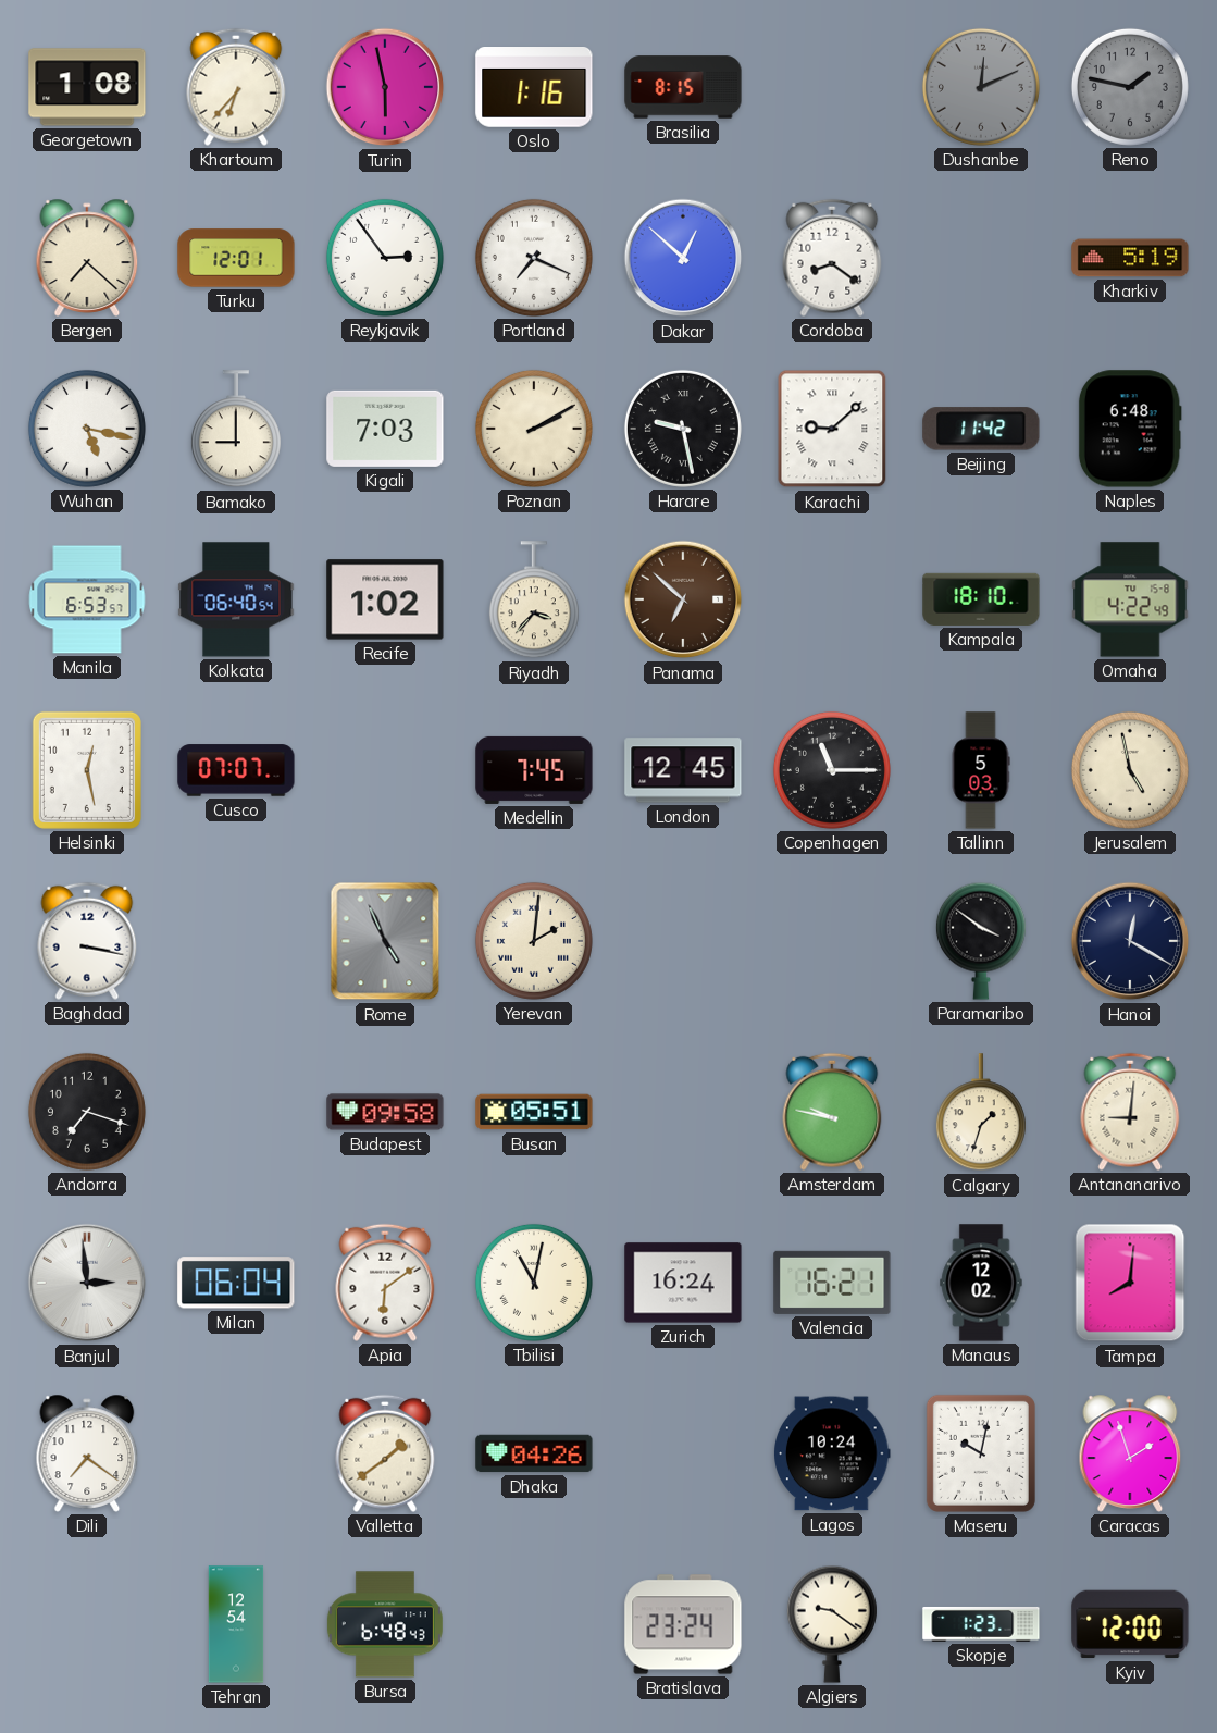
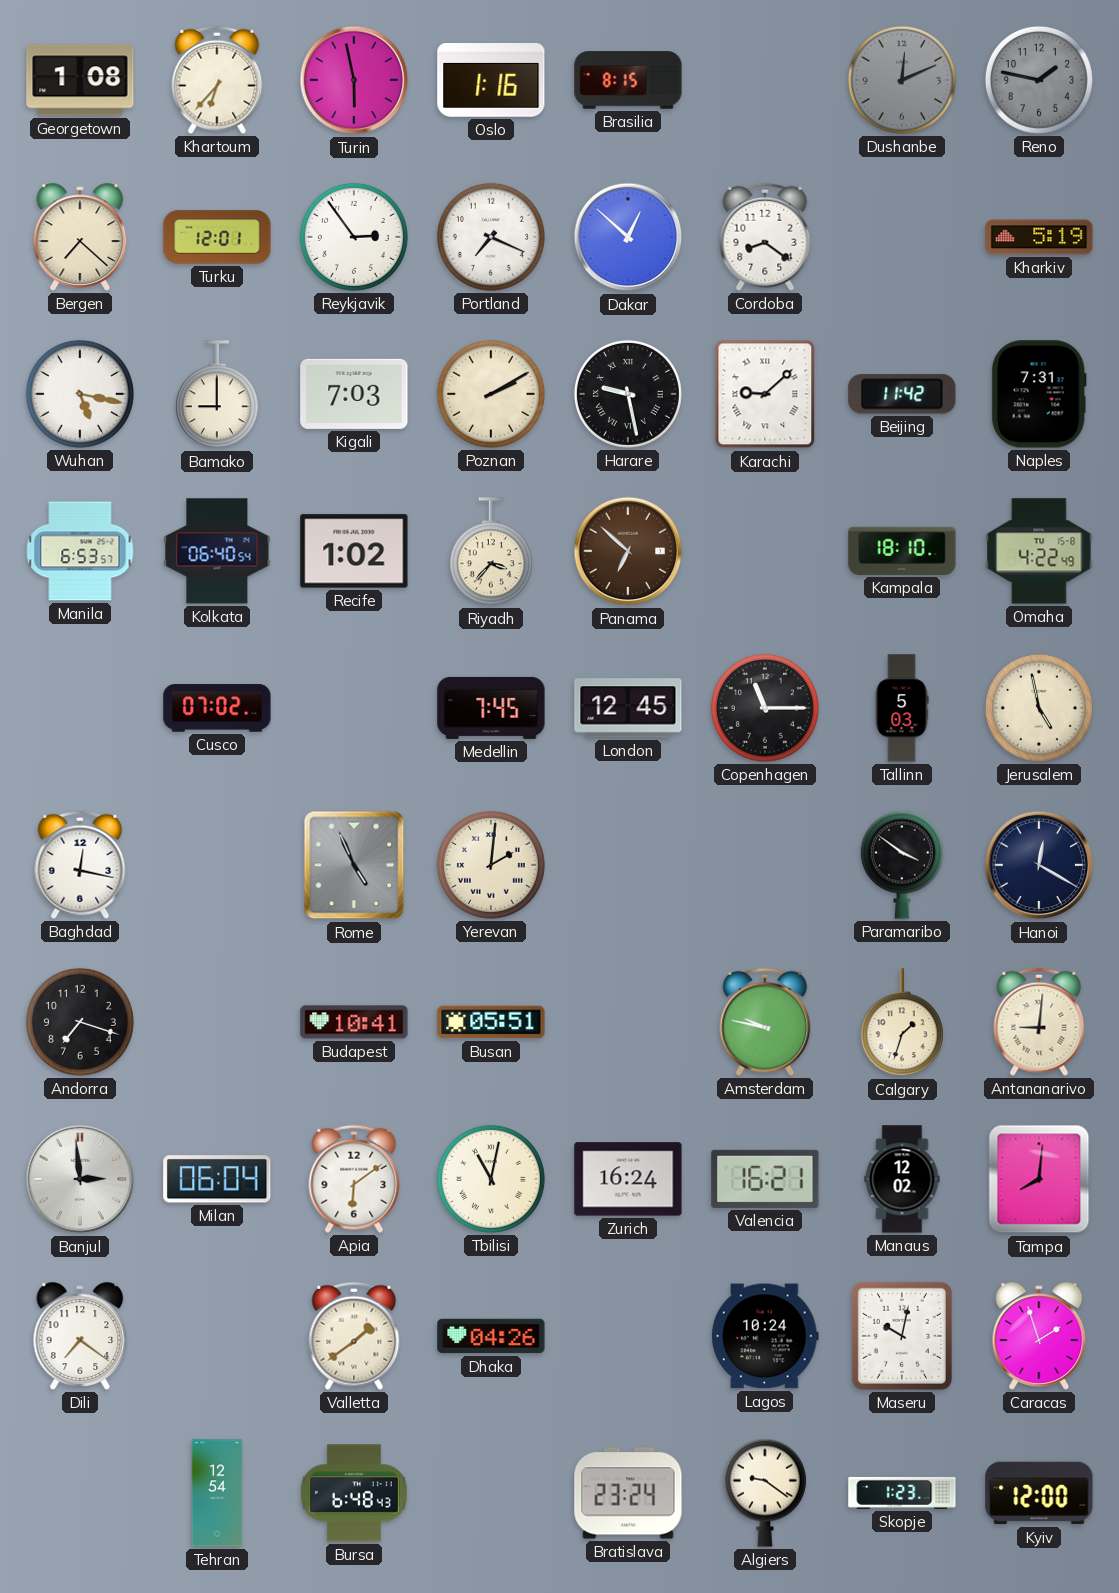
Naples: 6:48 -> 7:31
Helsinki: 12:28 -> none
Cusco: 07:07 -> 07:02
Baghdad: 3:17 -> 12:17
Budapest: 09:58 -> 10:41
